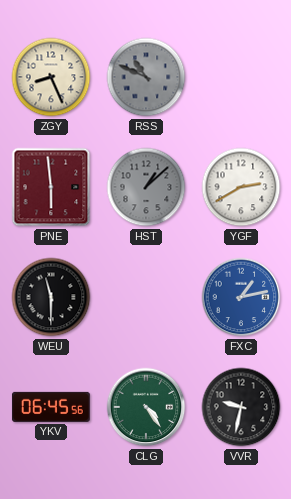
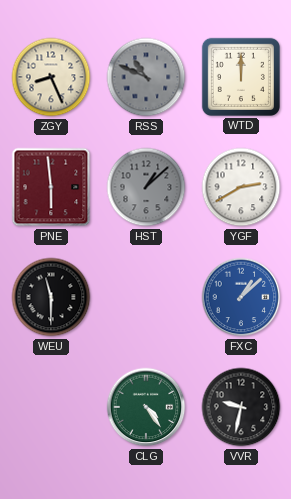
WTD: none -> 12:00
FXC: 1:13 -> 1:08
YKV: 06:45 -> none
